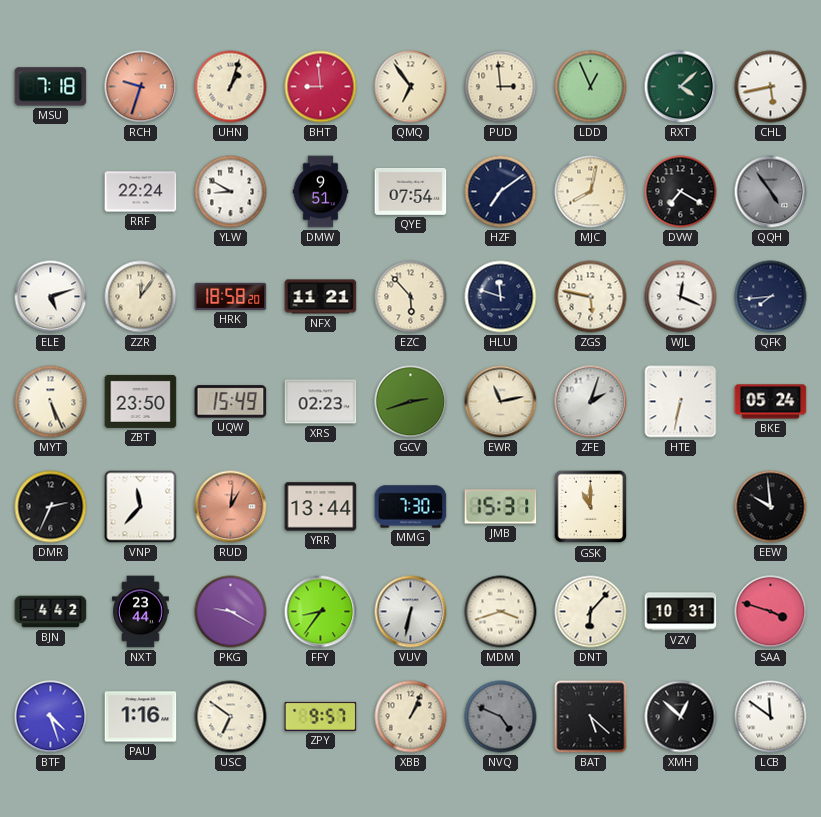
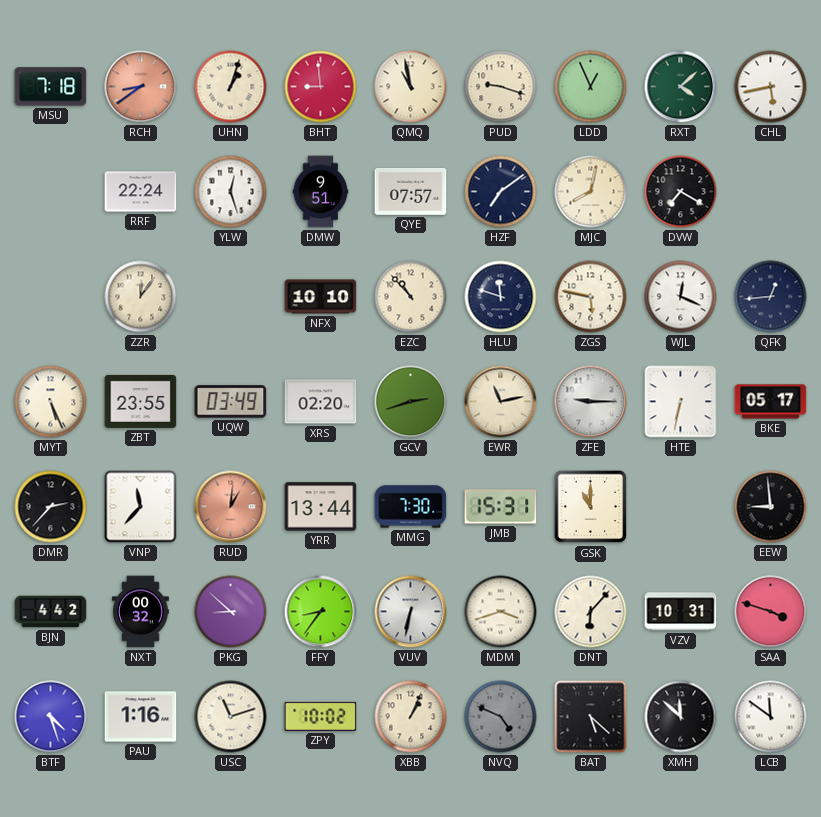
RCH: 9:33 -> 8:39
QMQ: 6:54 -> 10:58
PUD: 2:59 -> 9:18
YLW: 8:50 -> 12:27
QYE: 07:54 -> 07:57
QQH: 4:54 -> none
ELE: 5:12 -> none
HRK: 18:58 -> none
NFX: 11:21 -> 10:10
EZC: 5:53 -> 10:53
QFK: 7:44 -> 12:44
ZBT: 23:50 -> 23:55
UQW: 15:49 -> 03:49
XRS: 02:23 -> 02:20
ZFE: 2:03 -> 9:15
BKE: 05:24 -> 05:17
DMR: 2:34 -> 2:37
EEW: 9:59 -> 8:59
NXT: 23:44 -> 00:32
PKG: 9:20 -> 8:52
USC: 6:51 -> 11:12
ZPY: 9:57 -> 10:02
XMH: 12:52 -> 11:52
